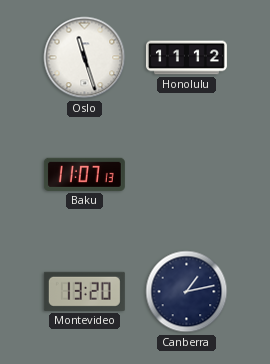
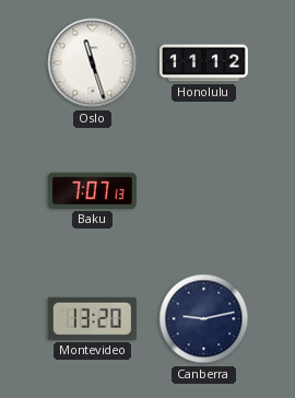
Baku: 11:07 -> 7:07
Canberra: 1:13 -> 9:13
